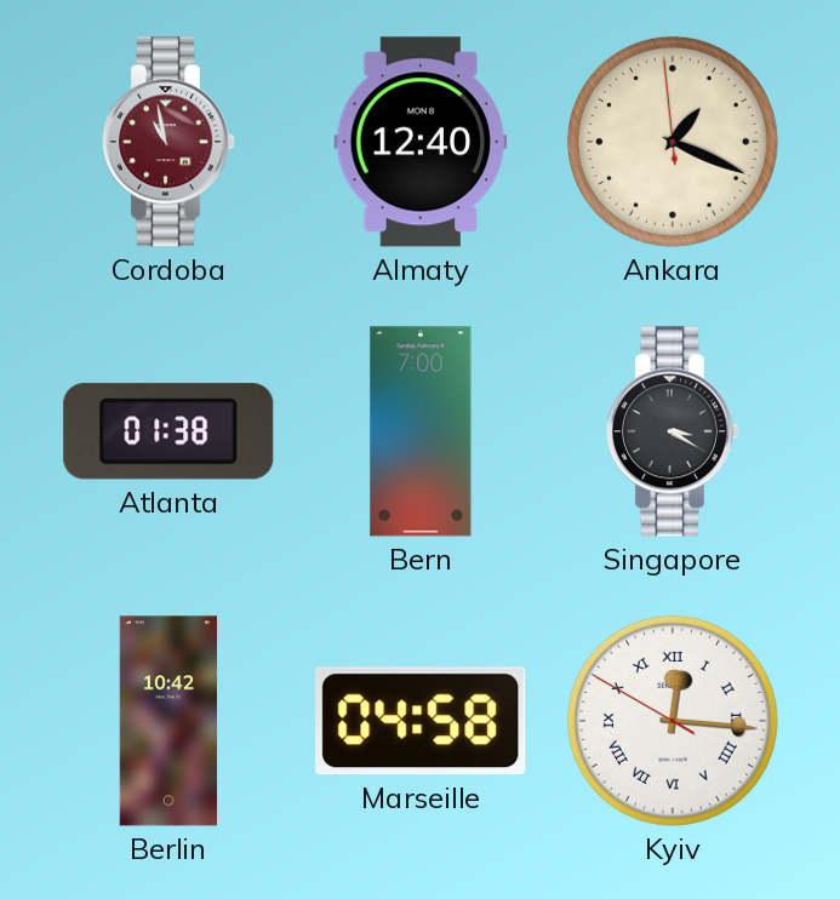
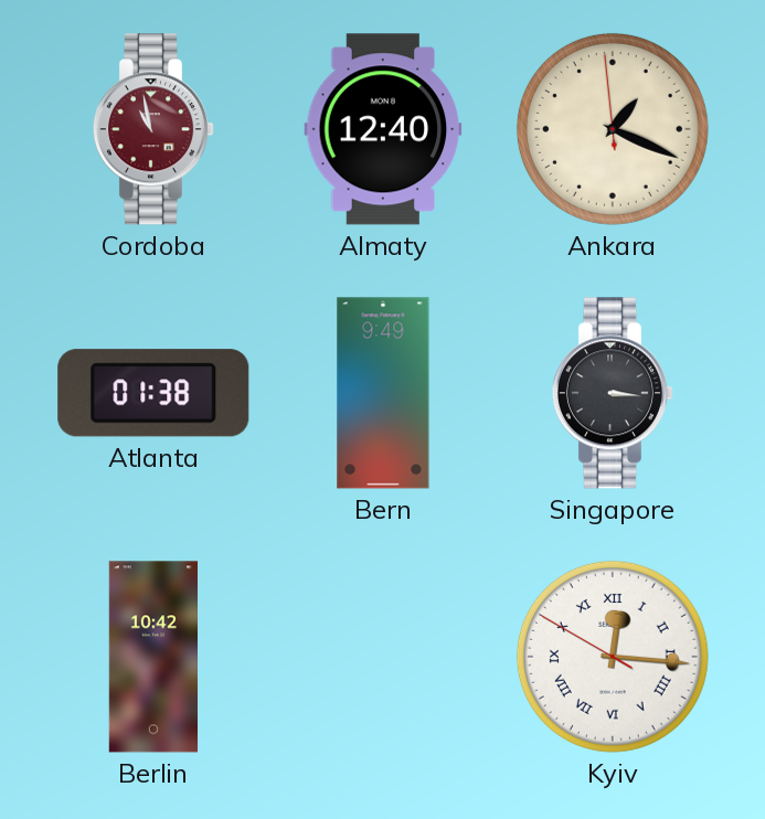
Bern: 7:00 -> 9:49
Singapore: 3:20 -> 3:16
Marseille: 04:58 -> none
